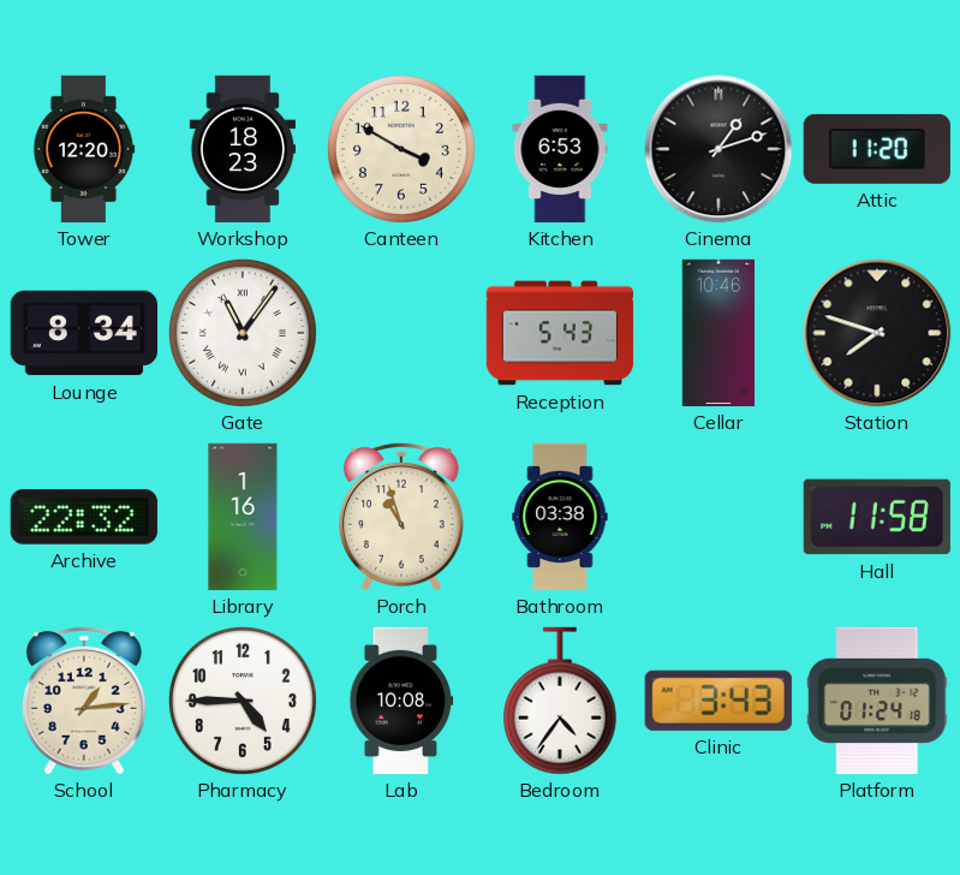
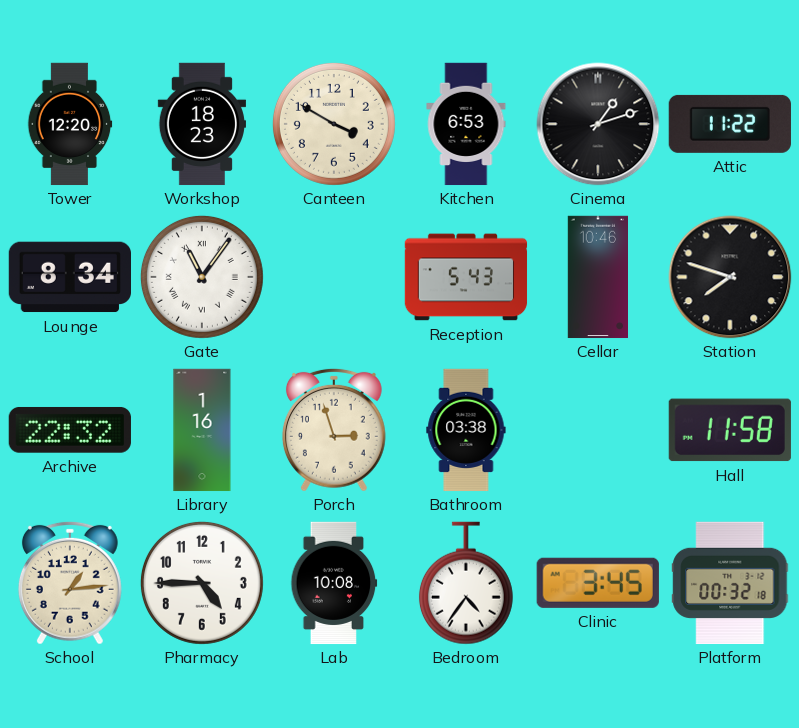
Attic: 11:20 -> 11:22
Porch: 10:57 -> 2:57
Clinic: 3:43 -> 3:45
Platform: 01:24 -> 00:32
